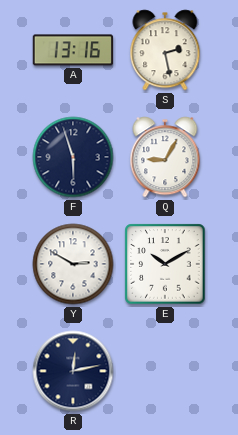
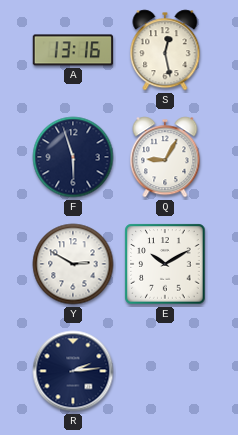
S: 2:28 -> 12:28
R: 12:13 -> 2:14
